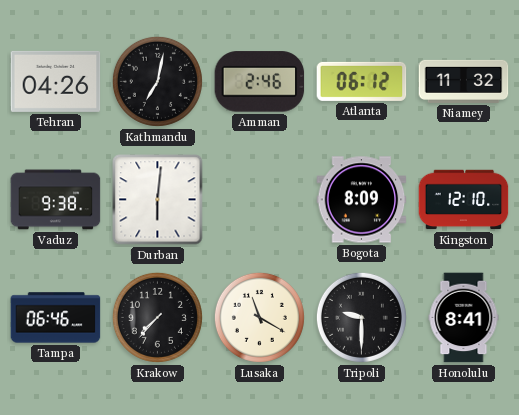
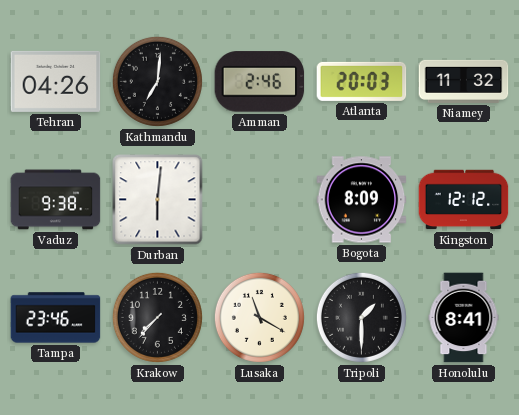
Kathmandu: 7:02 -> 7:01
Atlanta: 06:12 -> 20:03
Kingston: 12:10 -> 12:12
Tampa: 06:46 -> 23:46
Tripoli: 9:30 -> 1:30
